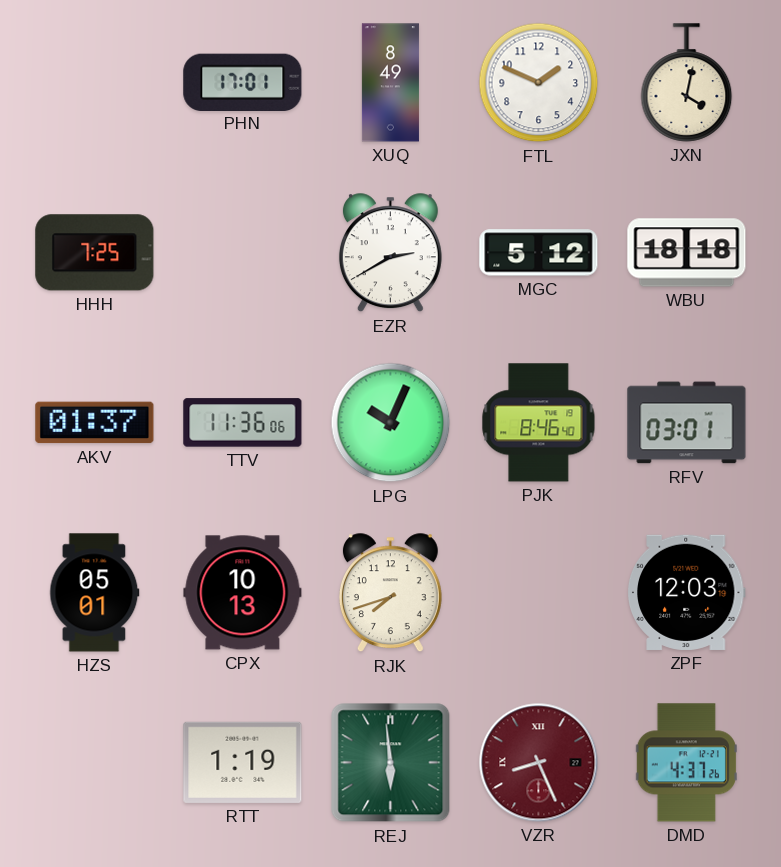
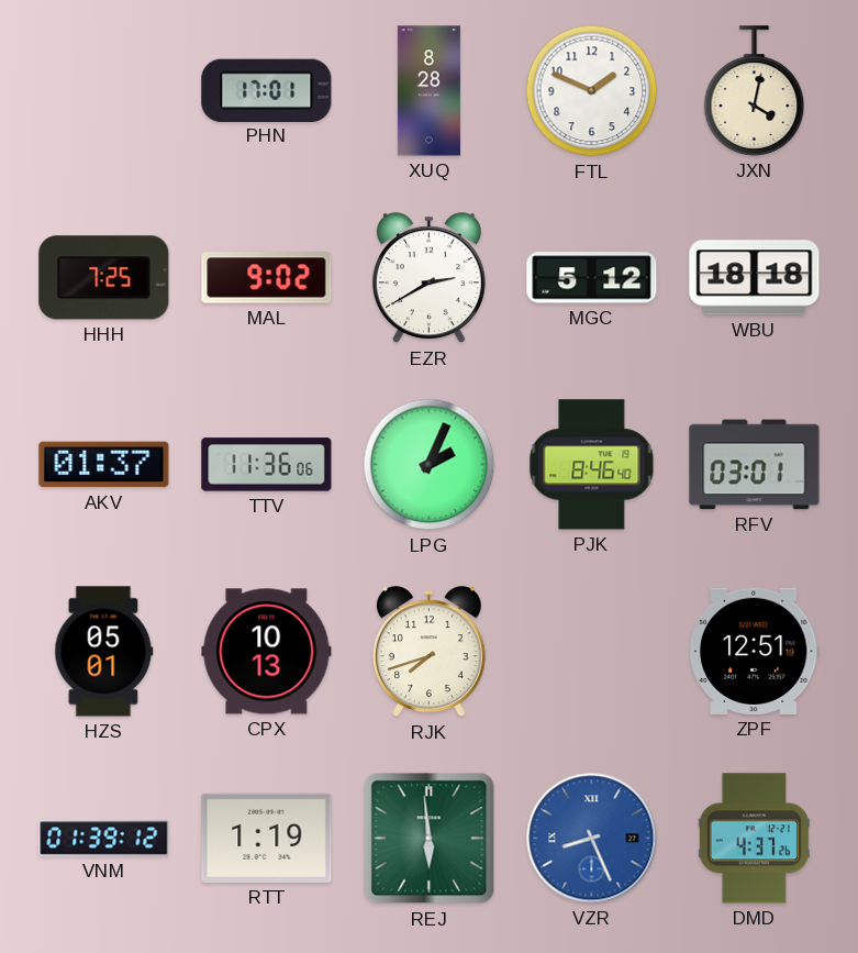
XUQ: 8:49 -> 8:28
MAL: none -> 9:02
LPG: 10:04 -> 2:04
ZPF: 12:03 -> 12:51
VNM: none -> 01:39
VZR dial: burgundy -> blue
